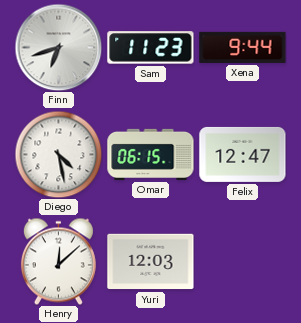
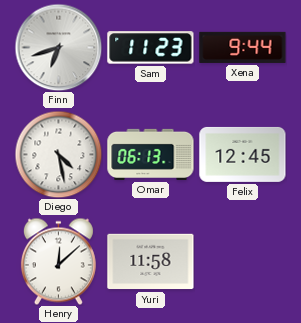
Omar: 06:15 -> 06:13
Felix: 12:47 -> 12:45
Yuri: 12:03 -> 11:58
